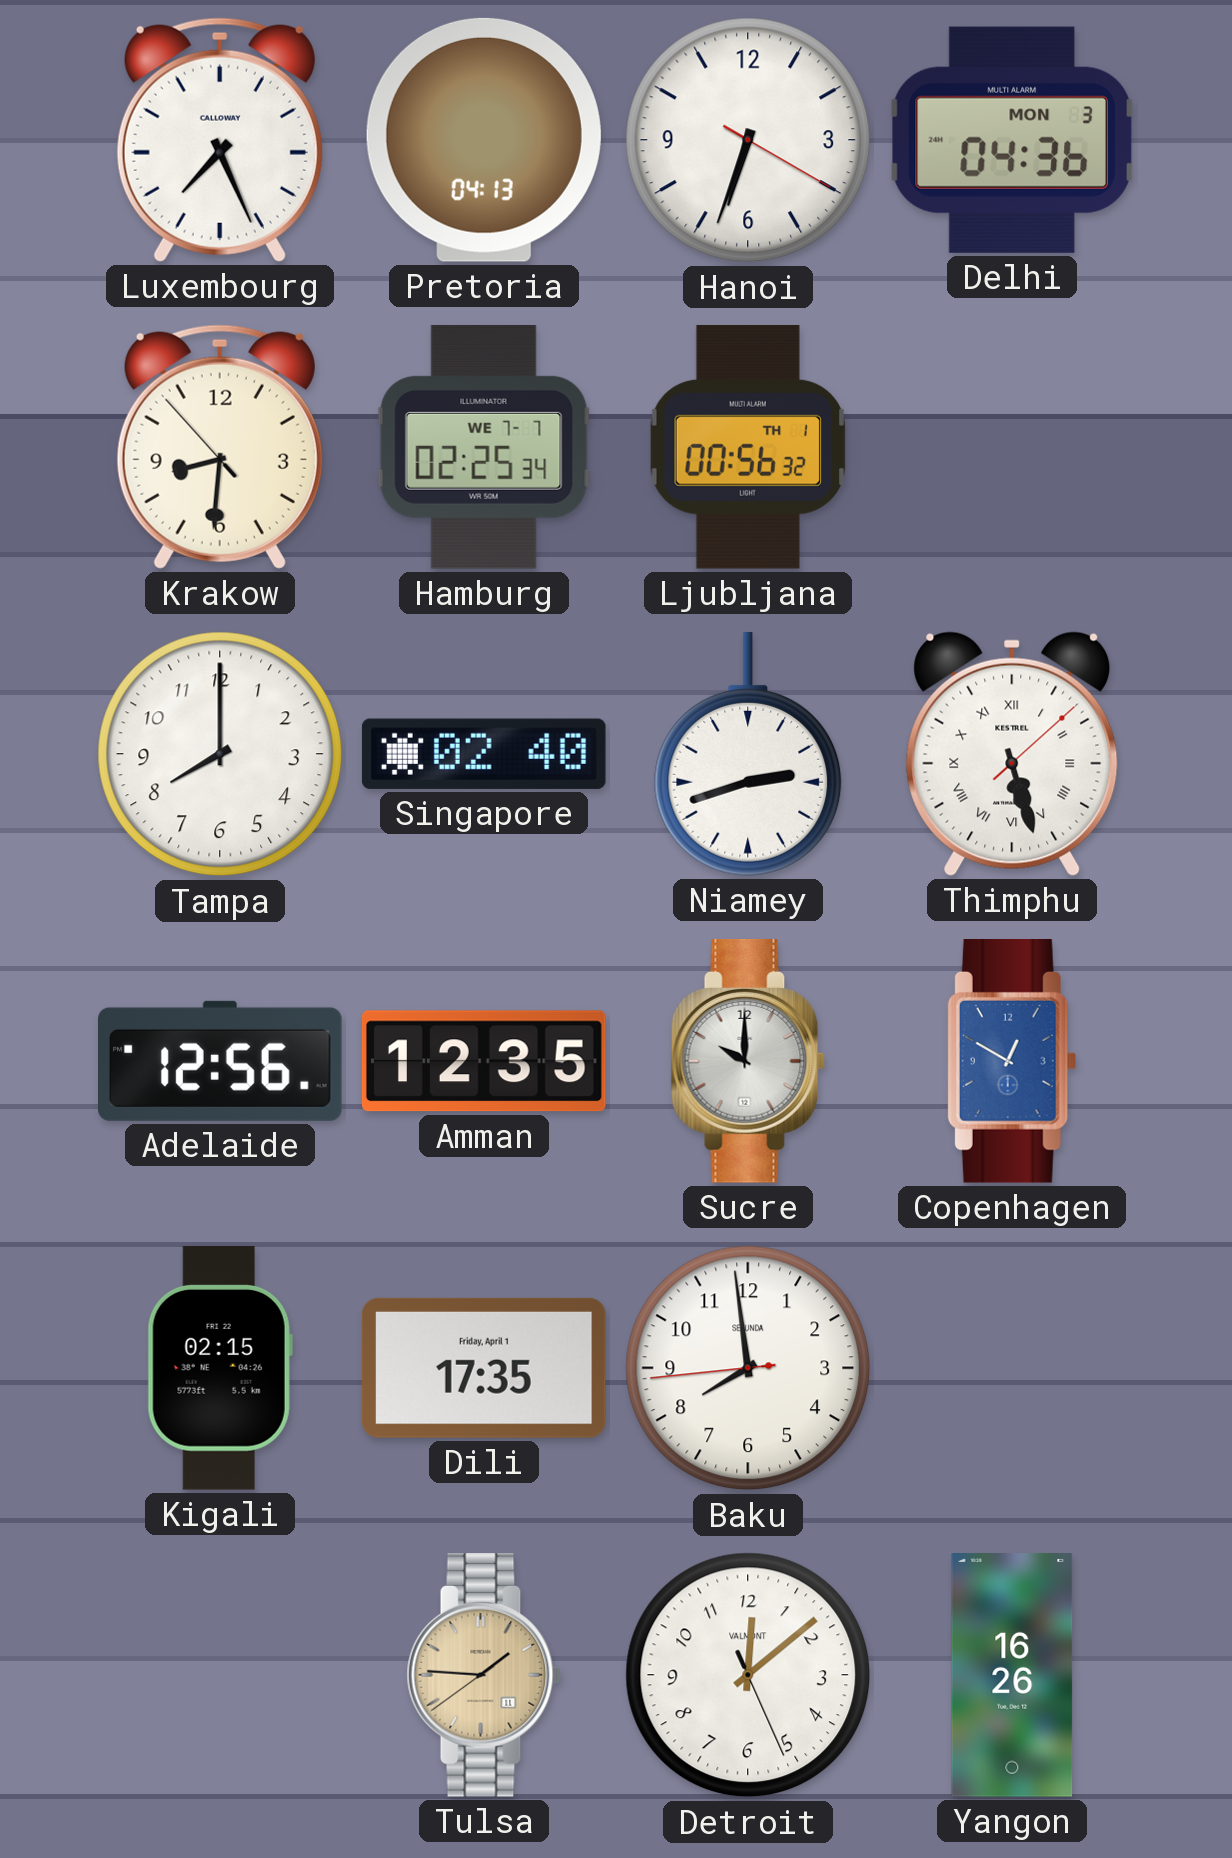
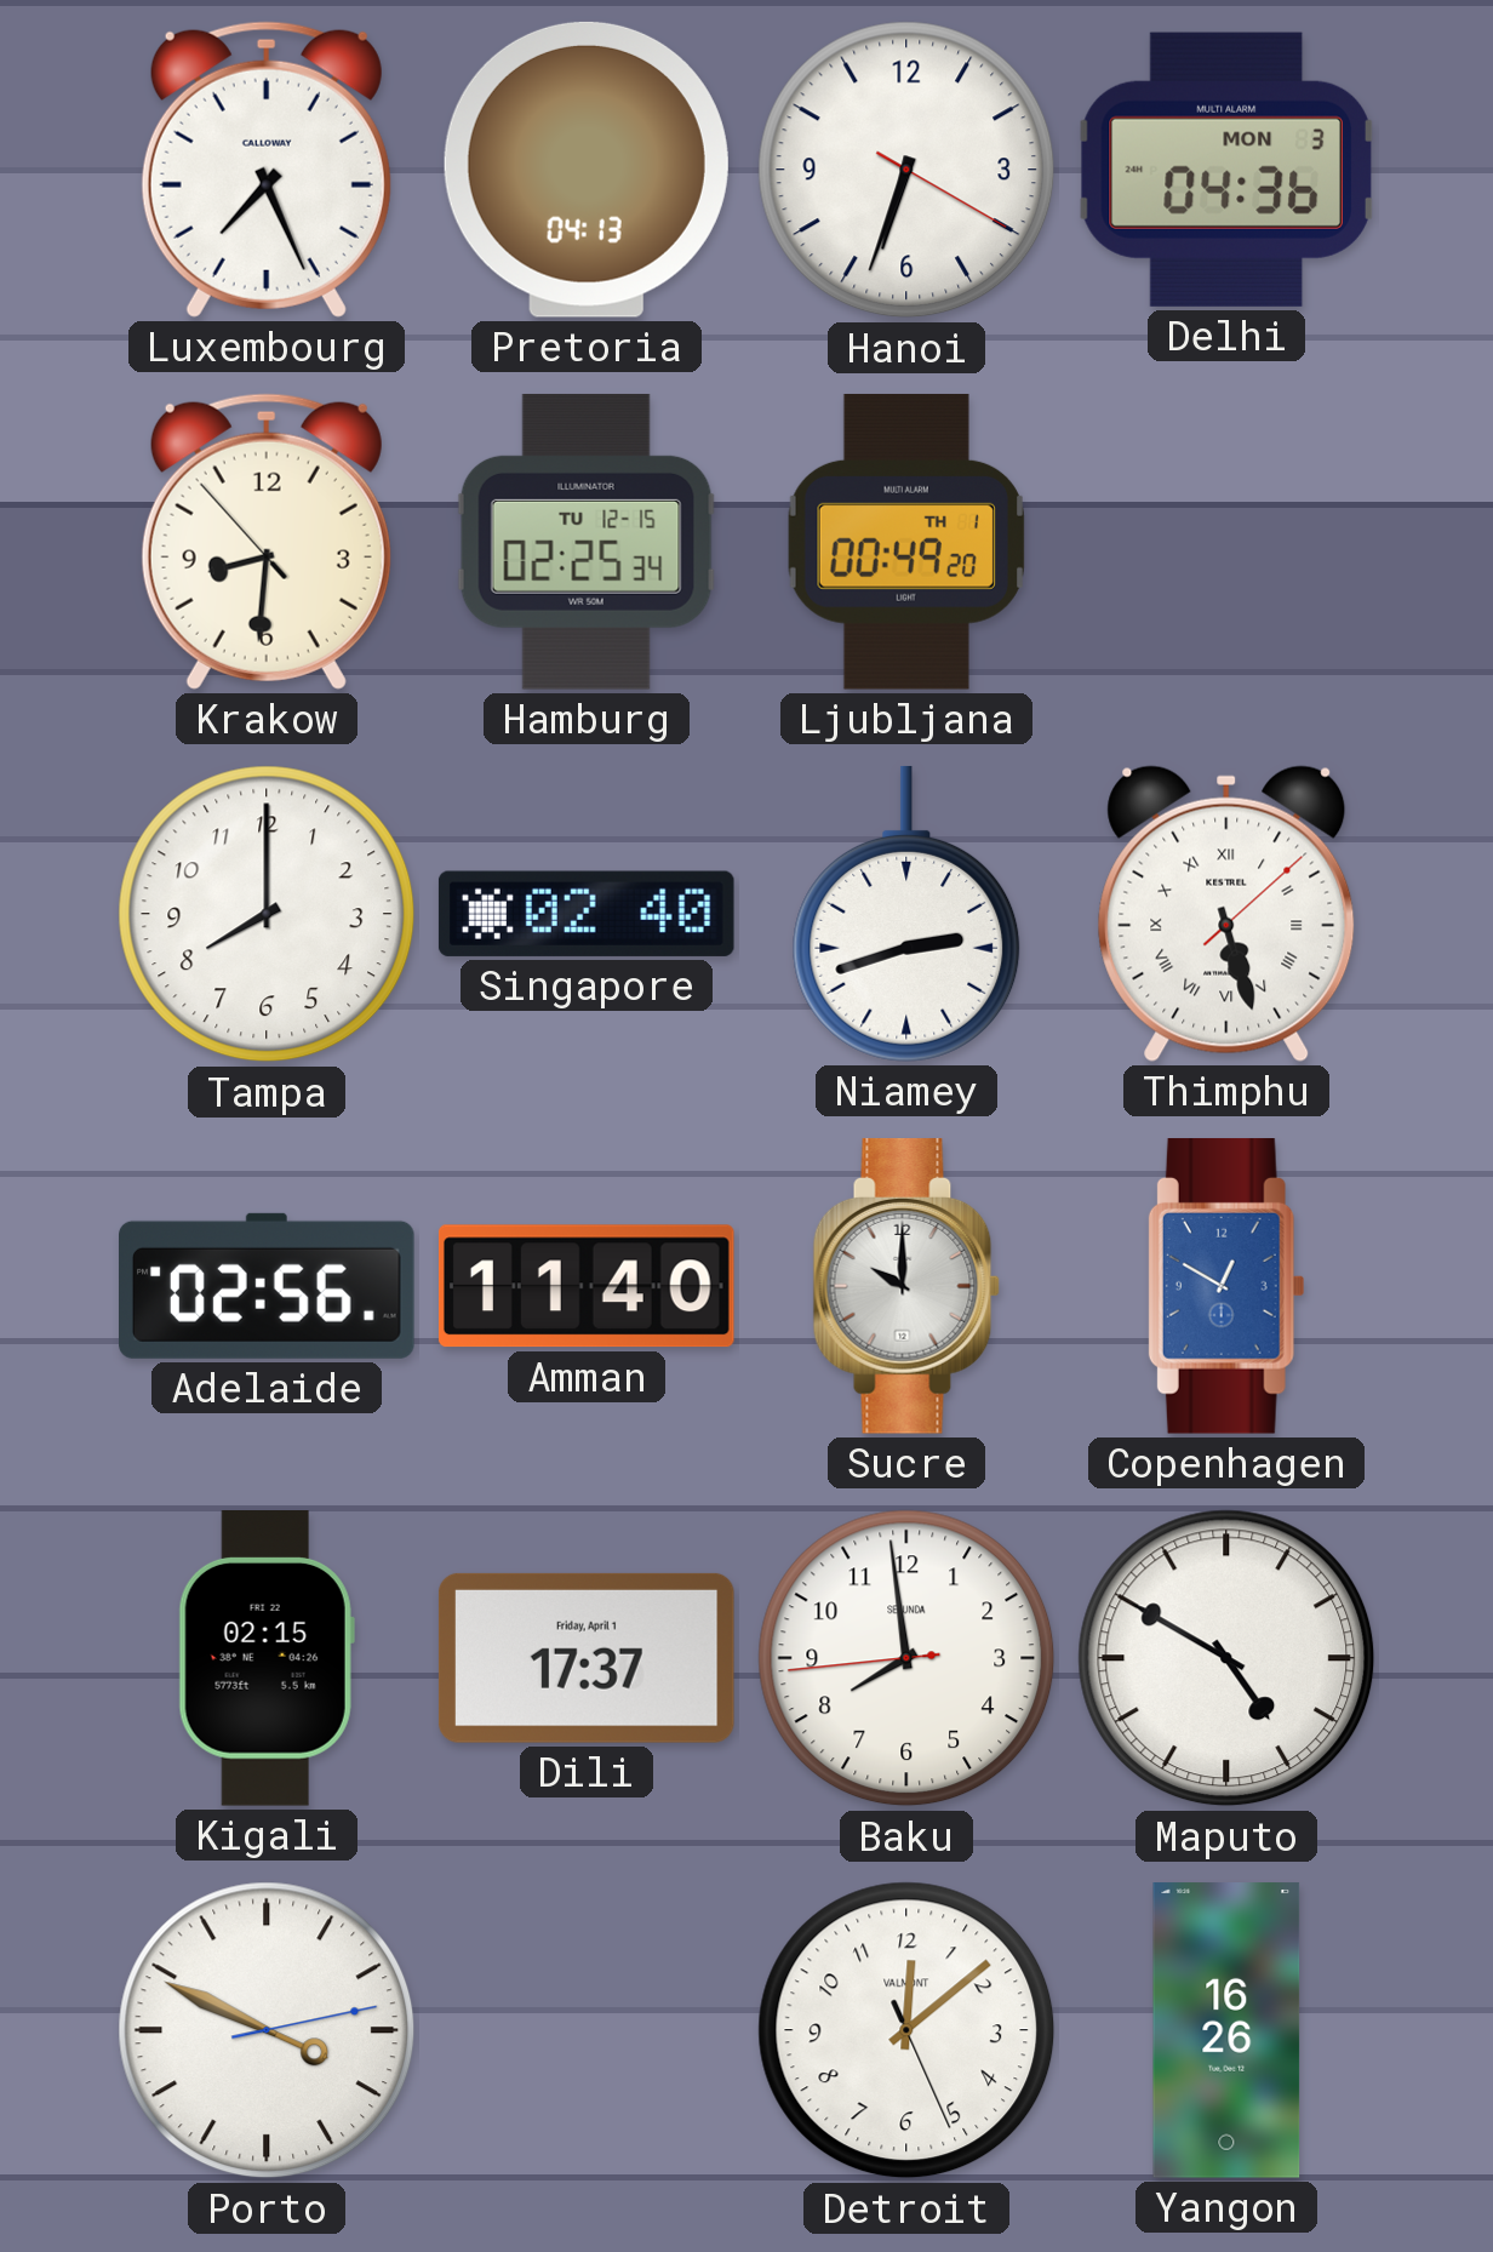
Hamburg date: WE 7-7 -> TU 12-15
Ljubljana: 00:56 -> 00:49
Adelaide: 12:56 -> 02:56
Amman: 12:35 -> 11:40
Dili: 17:35 -> 17:37
Maputo: none -> 4:50
Porto: none -> 3:49
Tulsa: 1:45 -> none
